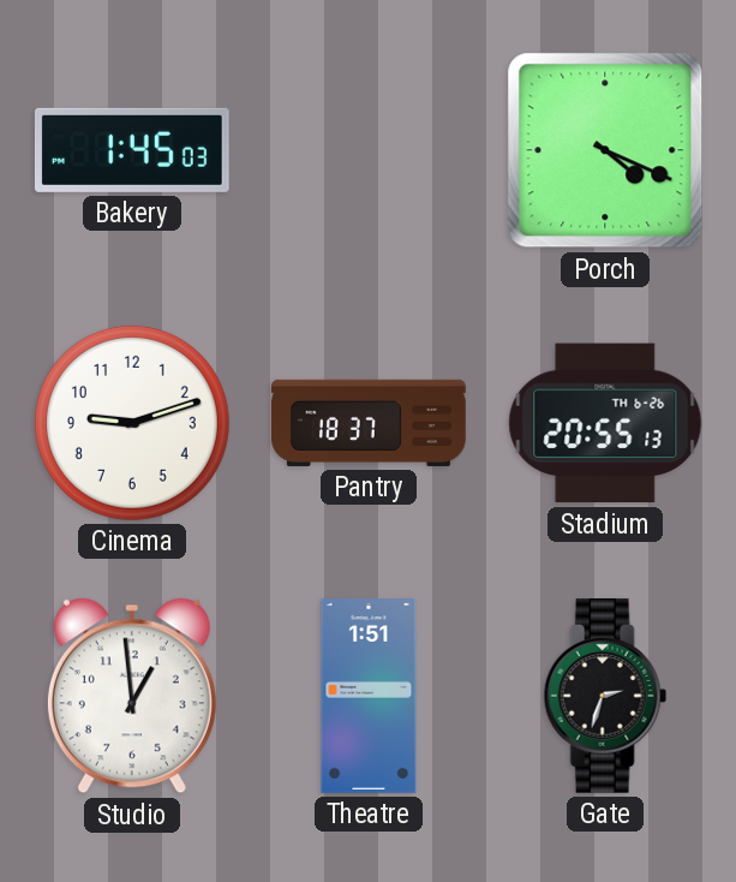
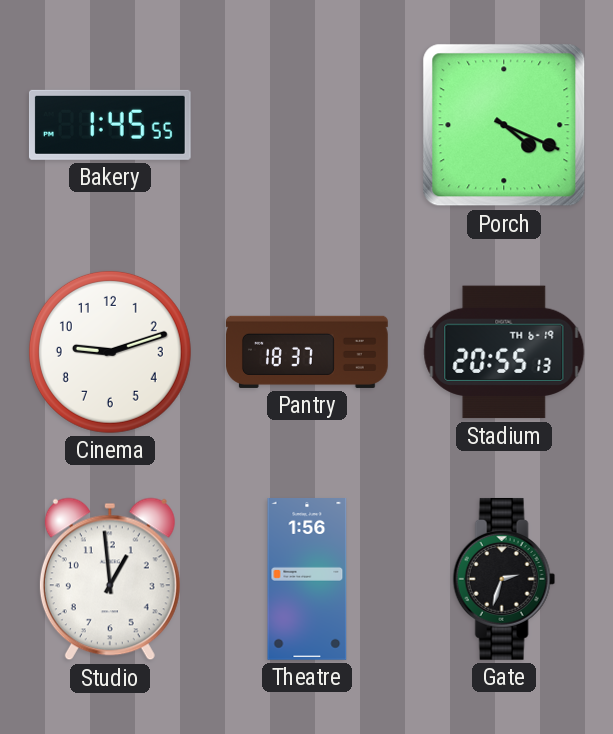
Bakery: 1:45:03 -> 1:45:55
Stadium date: TH 6-26 -> TH 6-19
Theatre: 1:51 -> 1:56
